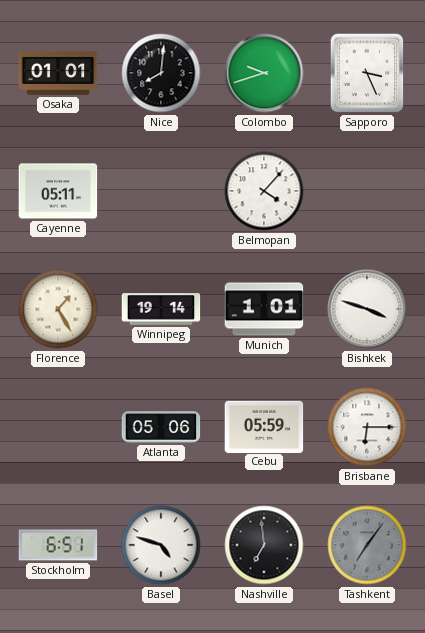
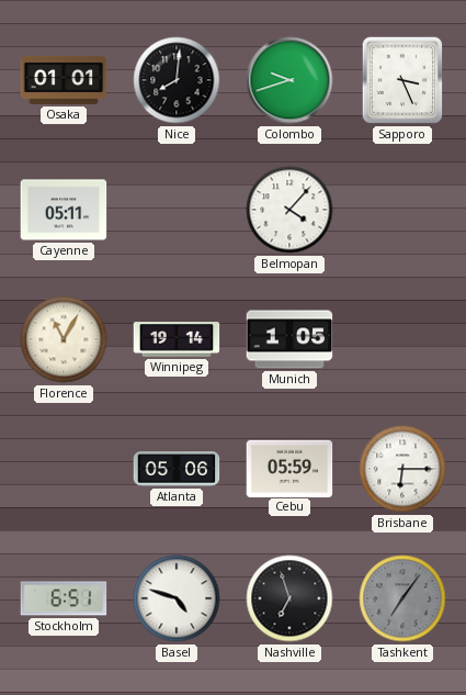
Florence: 1:25 -> 11:05
Munich: 1:01 -> 1:05
Bishkek: 3:48 -> none
Nashville: 6:59 -> 6:57
